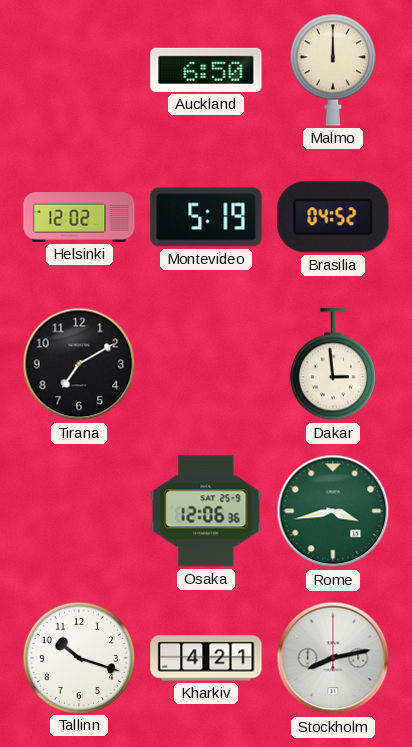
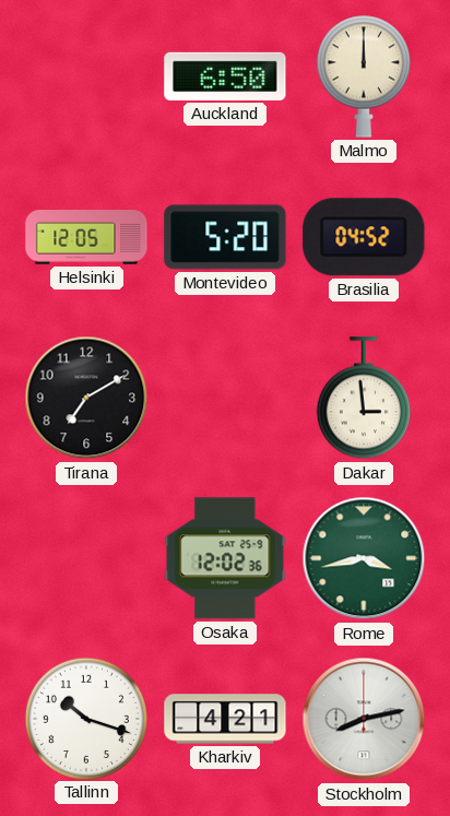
Helsinki: 12:02 -> 12:05
Montevideo: 5:19 -> 5:20
Osaka: 12:06 -> 12:02
